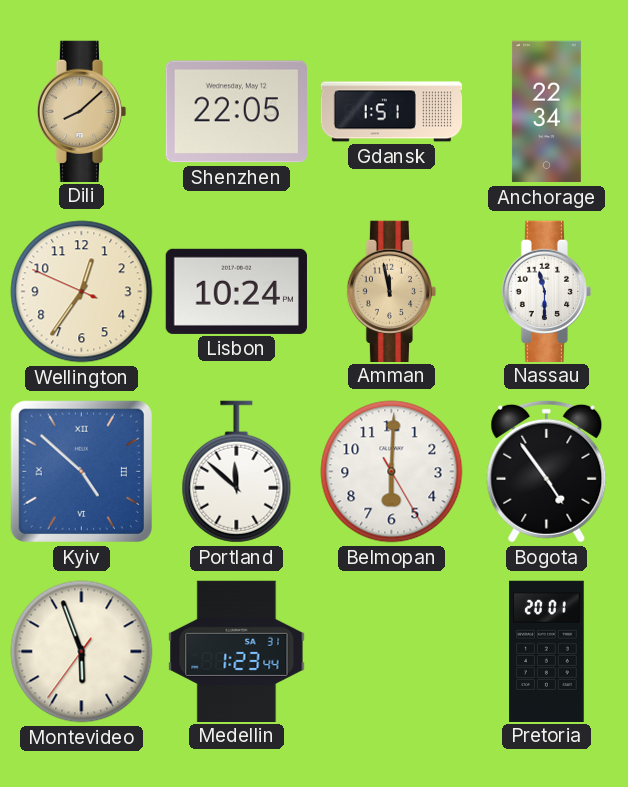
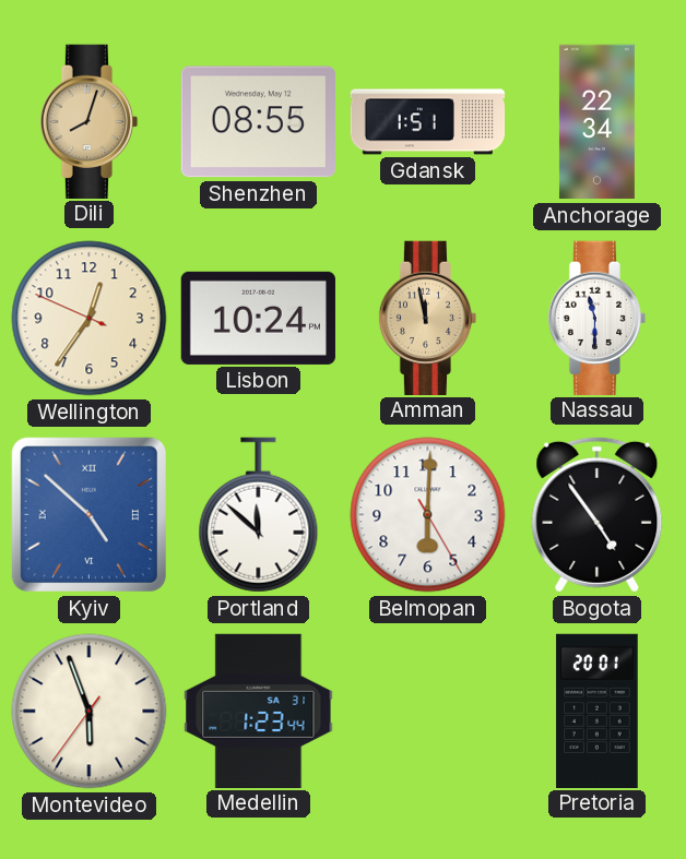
Dili: 8:08 -> 8:03
Shenzhen: 22:05 -> 08:55
